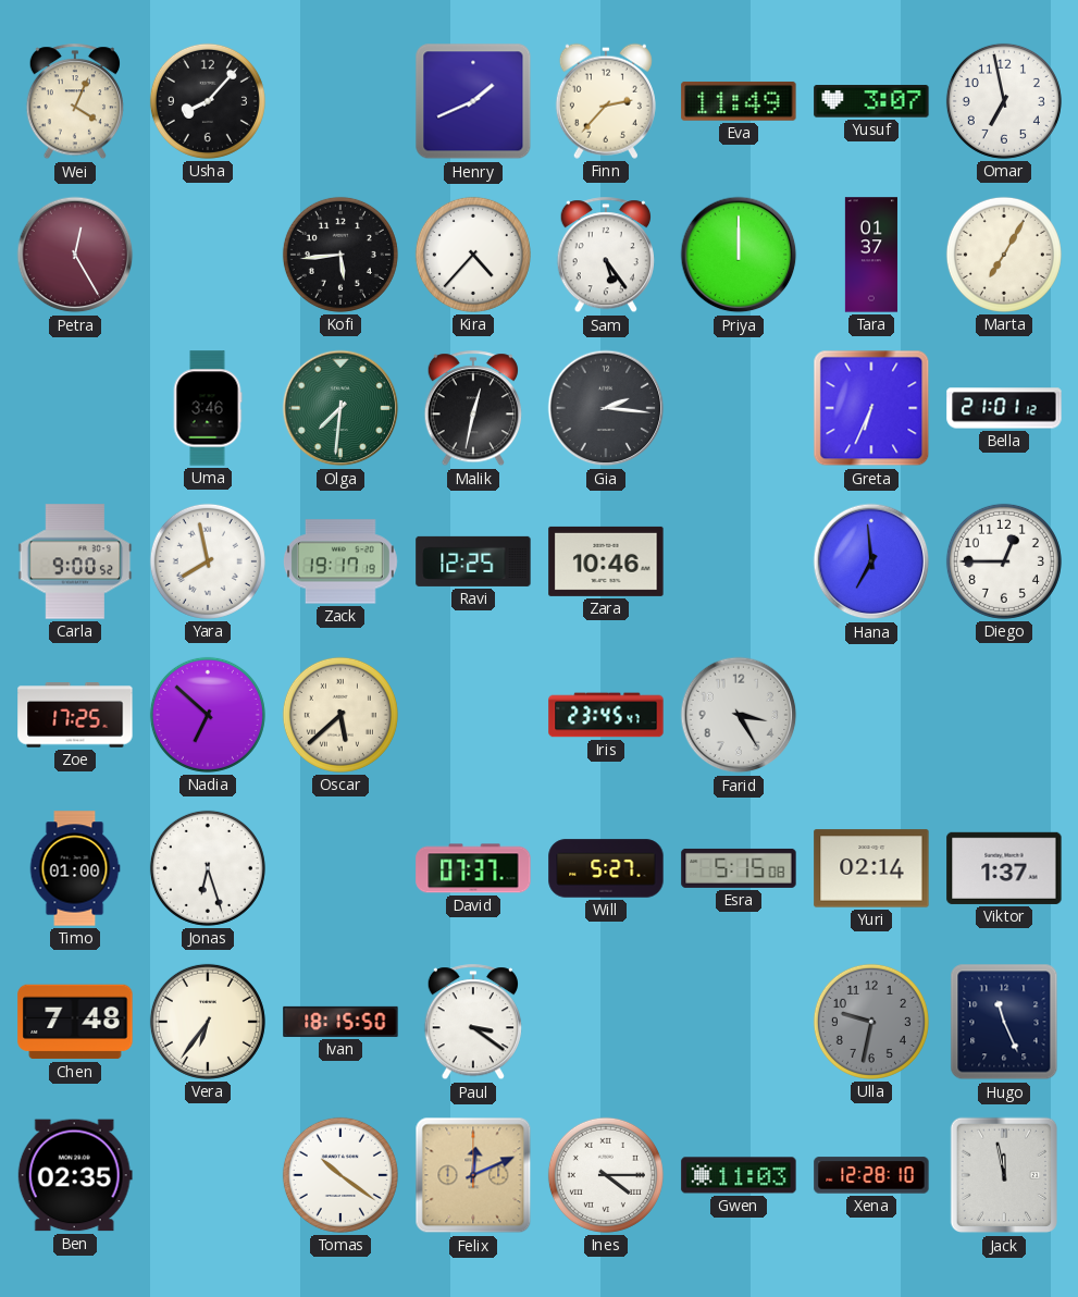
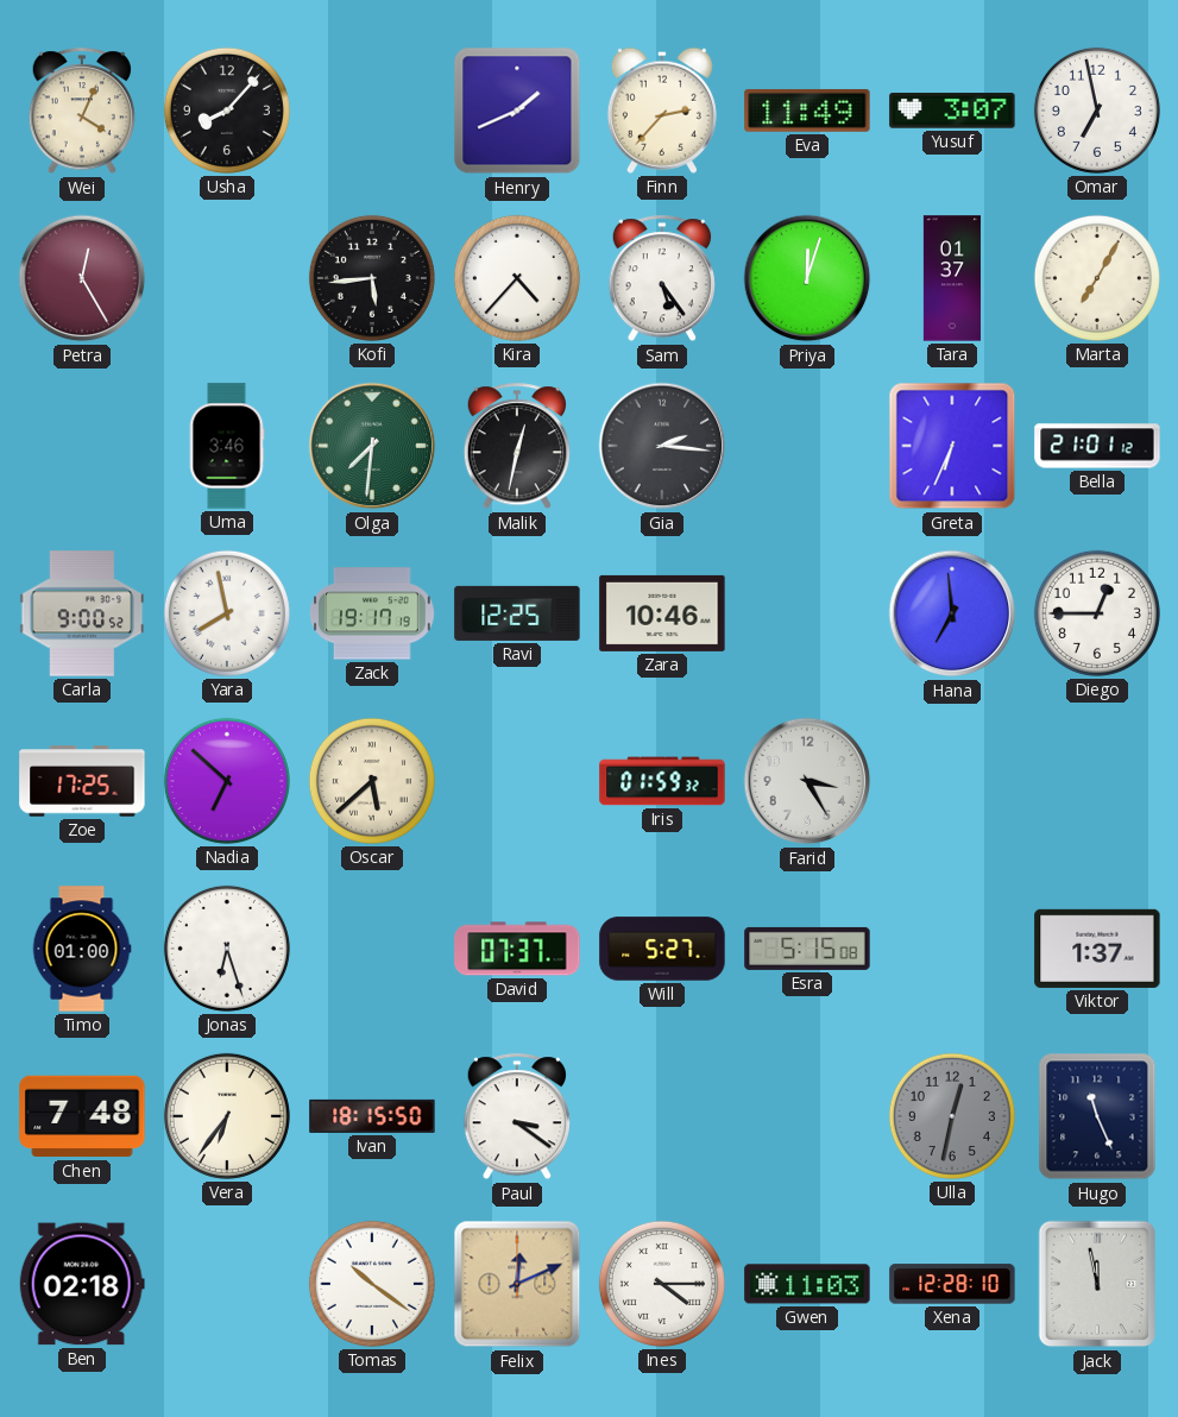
Priya: 12:00 -> 12:03
Iris: 23:45 -> 01:59
Yuri: 02:14 -> none
Ulla: 9:32 -> 12:32
Ben: 02:35 -> 02:18
